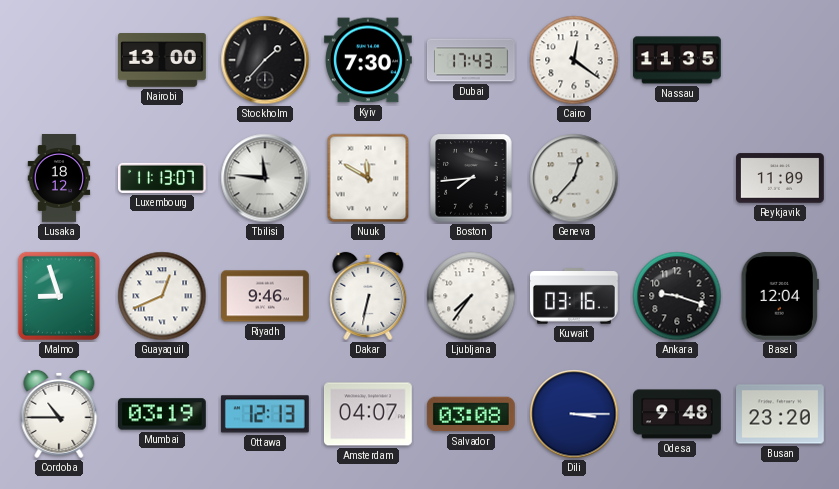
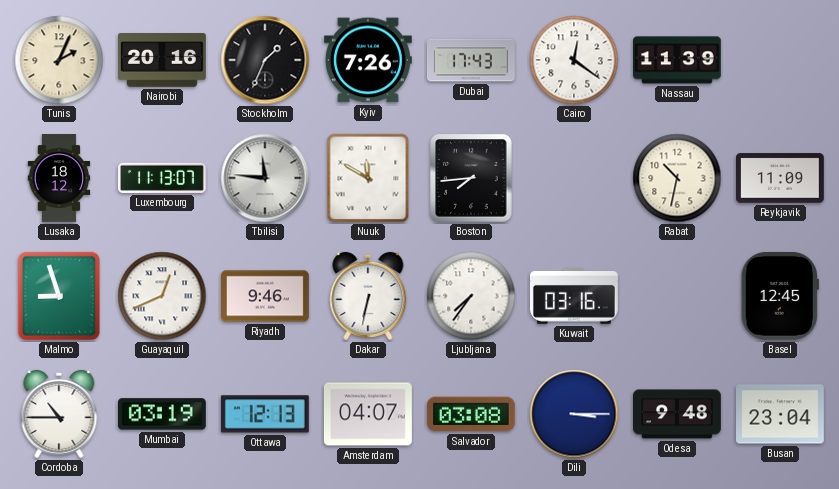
Tunis: none -> 2:04
Nairobi: 13:00 -> 20:16
Stockholm: 1:37 -> 1:34
Kyiv: 7:30 -> 7:26
Nassau: 11:35 -> 11:39
Geneva: 12:37 -> none
Rabat: none -> 10:32
Ankara: 9:18 -> none
Basel: 12:04 -> 12:45
Busan: 23:20 -> 23:04
